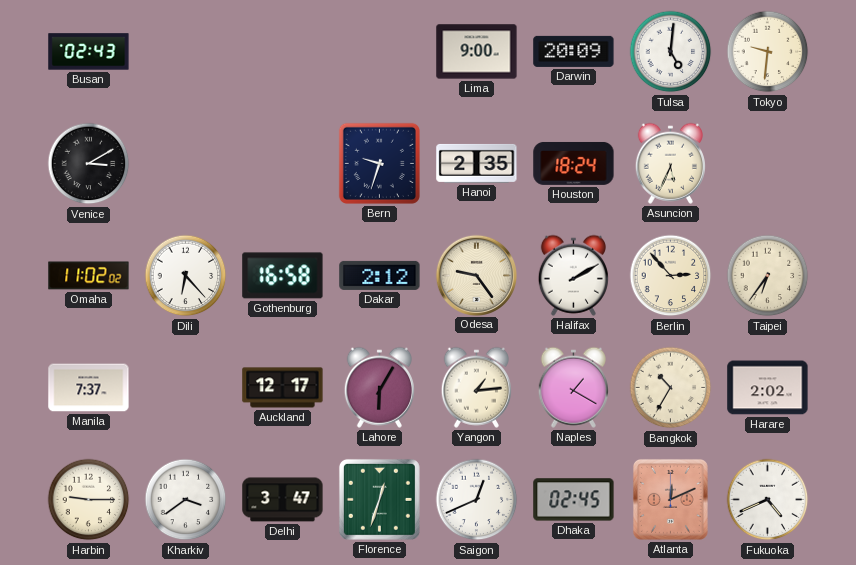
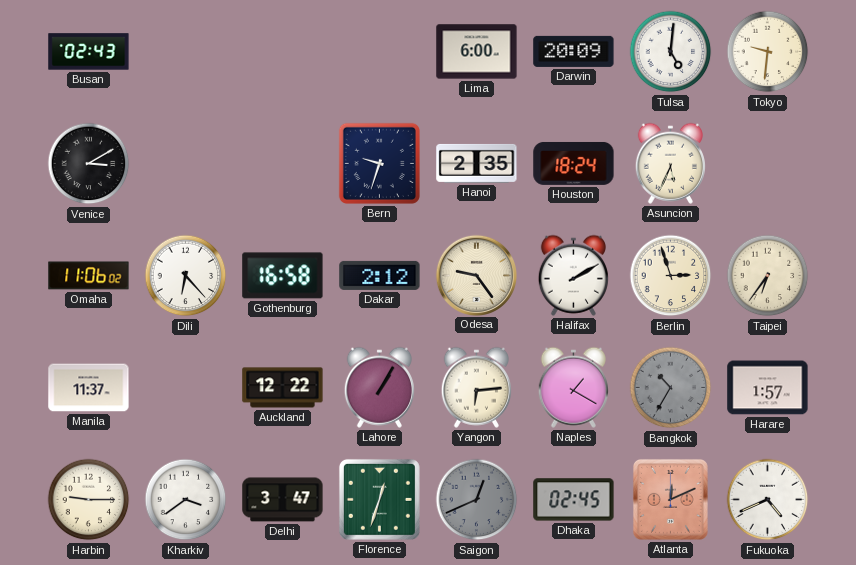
Lima: 9:00 -> 6:00
Omaha: 11:02 -> 11:06
Berlin: 2:53 -> 2:57
Manila: 7:37 -> 11:37
Auckland: 12:17 -> 12:22
Lahore: 6:05 -> 1:05
Yangon: 1:14 -> 6:14
Bangkok dial: cream -> grey
Harare: 2:02 -> 1:57
Saigon dial: white -> grey
